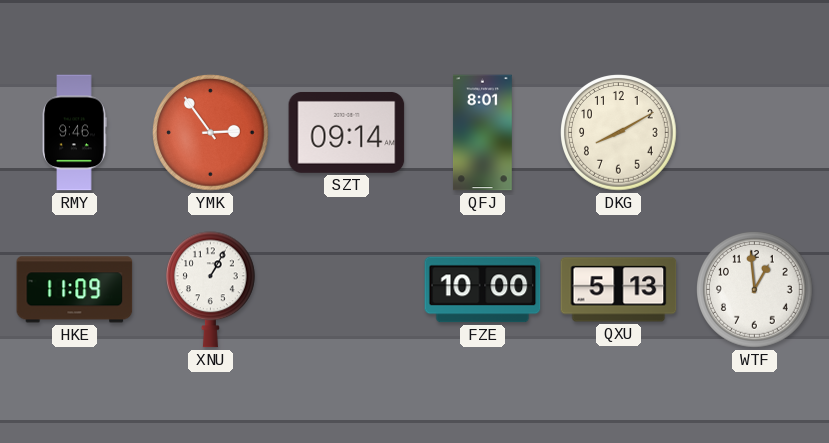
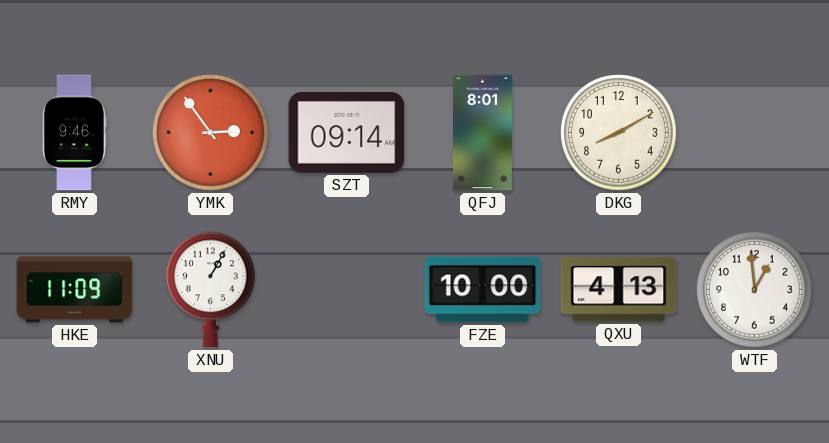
QXU: 5:13 -> 4:13
